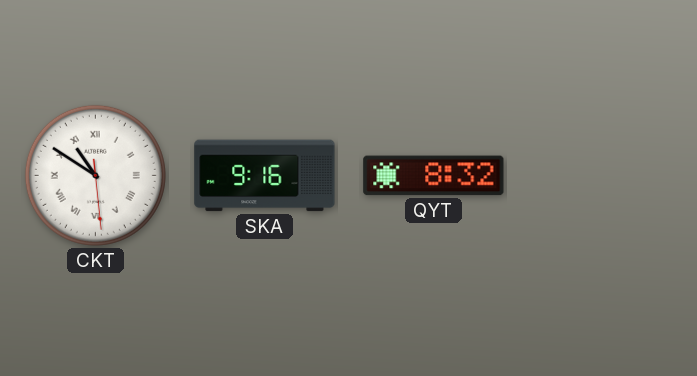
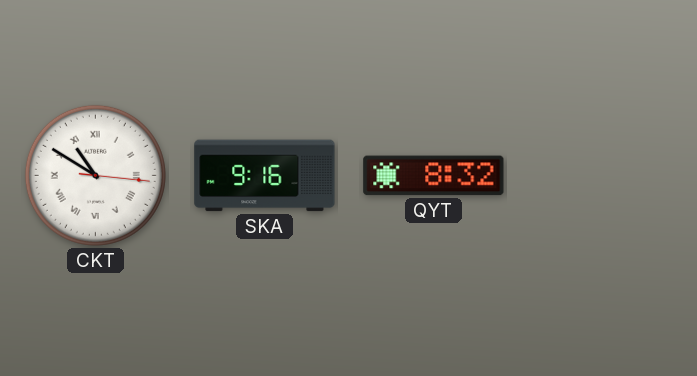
CKT: 10:50:29 -> 10:50:16
